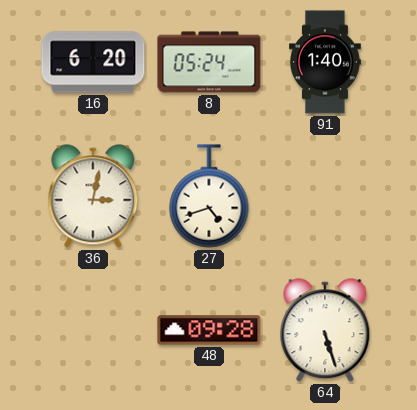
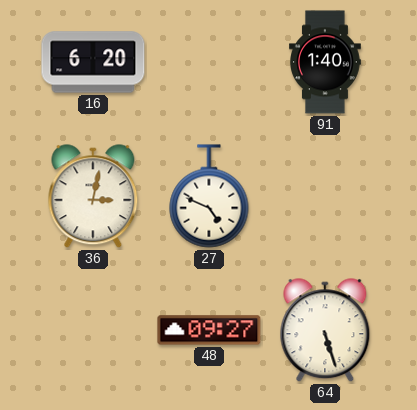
8: 05:24 -> none
27: 4:42 -> 4:49
48: 09:28 -> 09:27
